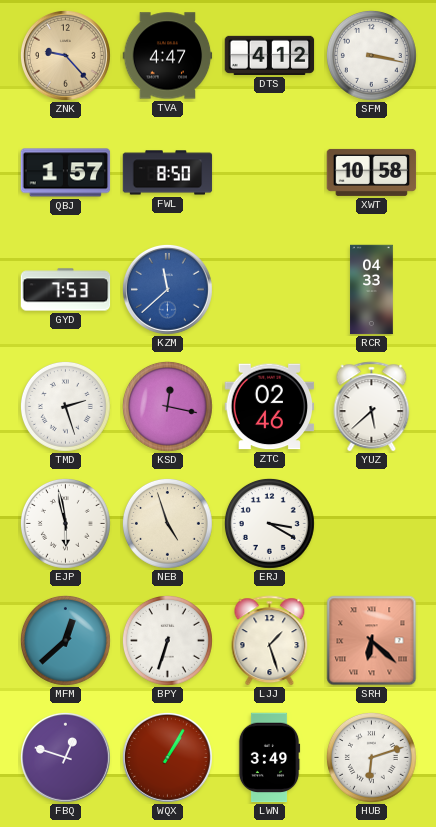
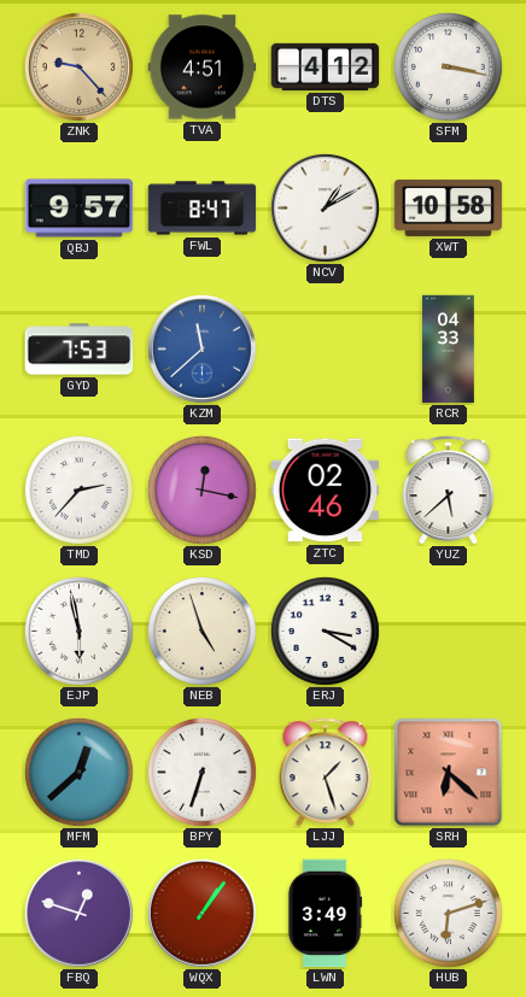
TVA: 4:47 -> 4:51
QBJ: 1:57 -> 9:57
FWL: 8:50 -> 8:47
NCV: none -> 1:10
TMD: 2:27 -> 2:37
WQX: 1:05 -> 1:06
